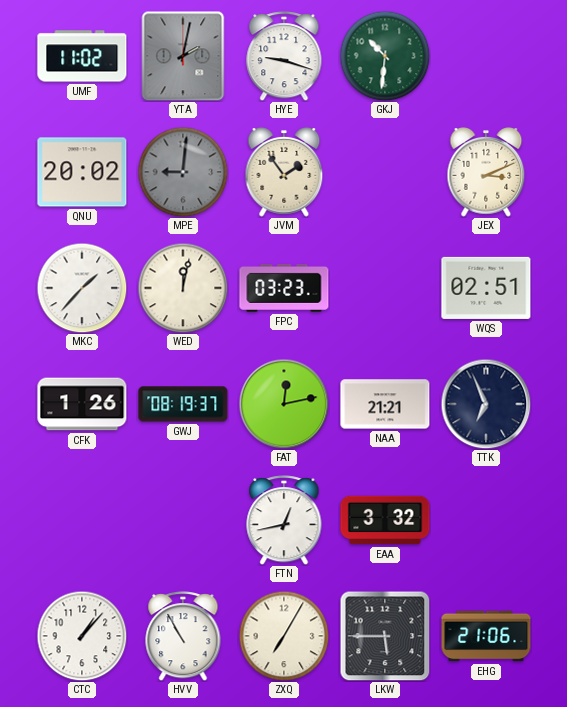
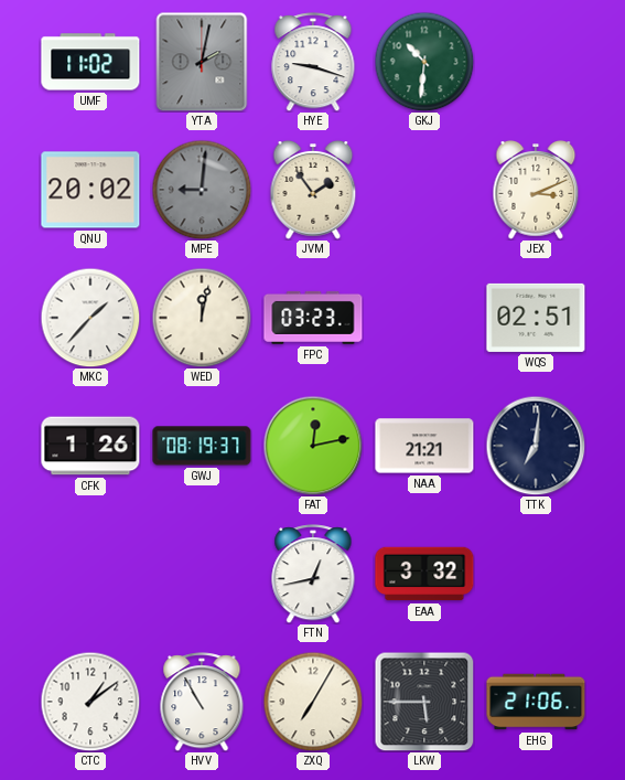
TTK: 6:56 -> 7:01
CTC: 1:07 -> 1:09
